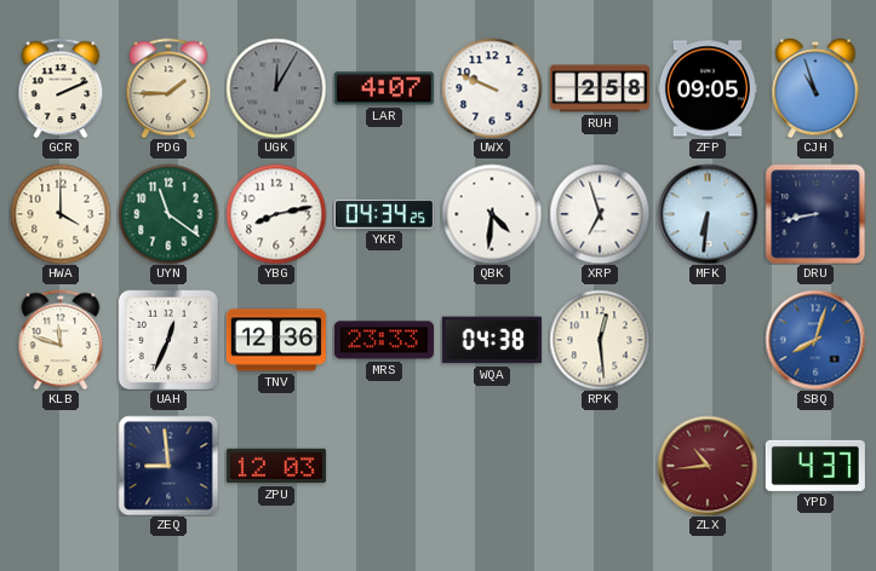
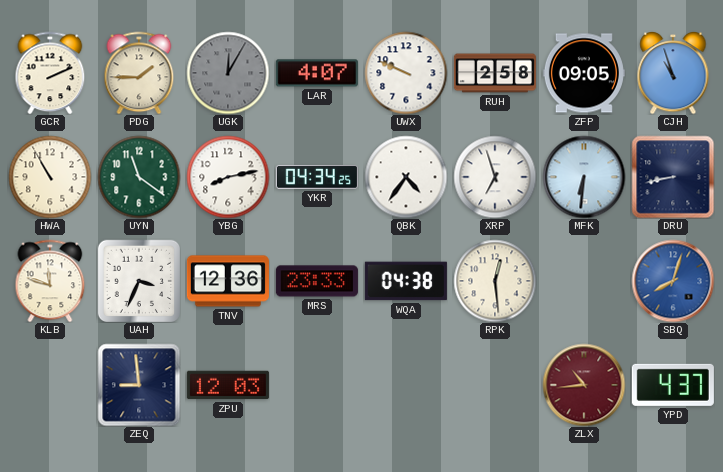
HWA: 4:00 -> 10:55
QBK: 4:31 -> 4:36
UAH: 12:34 -> 3:34
